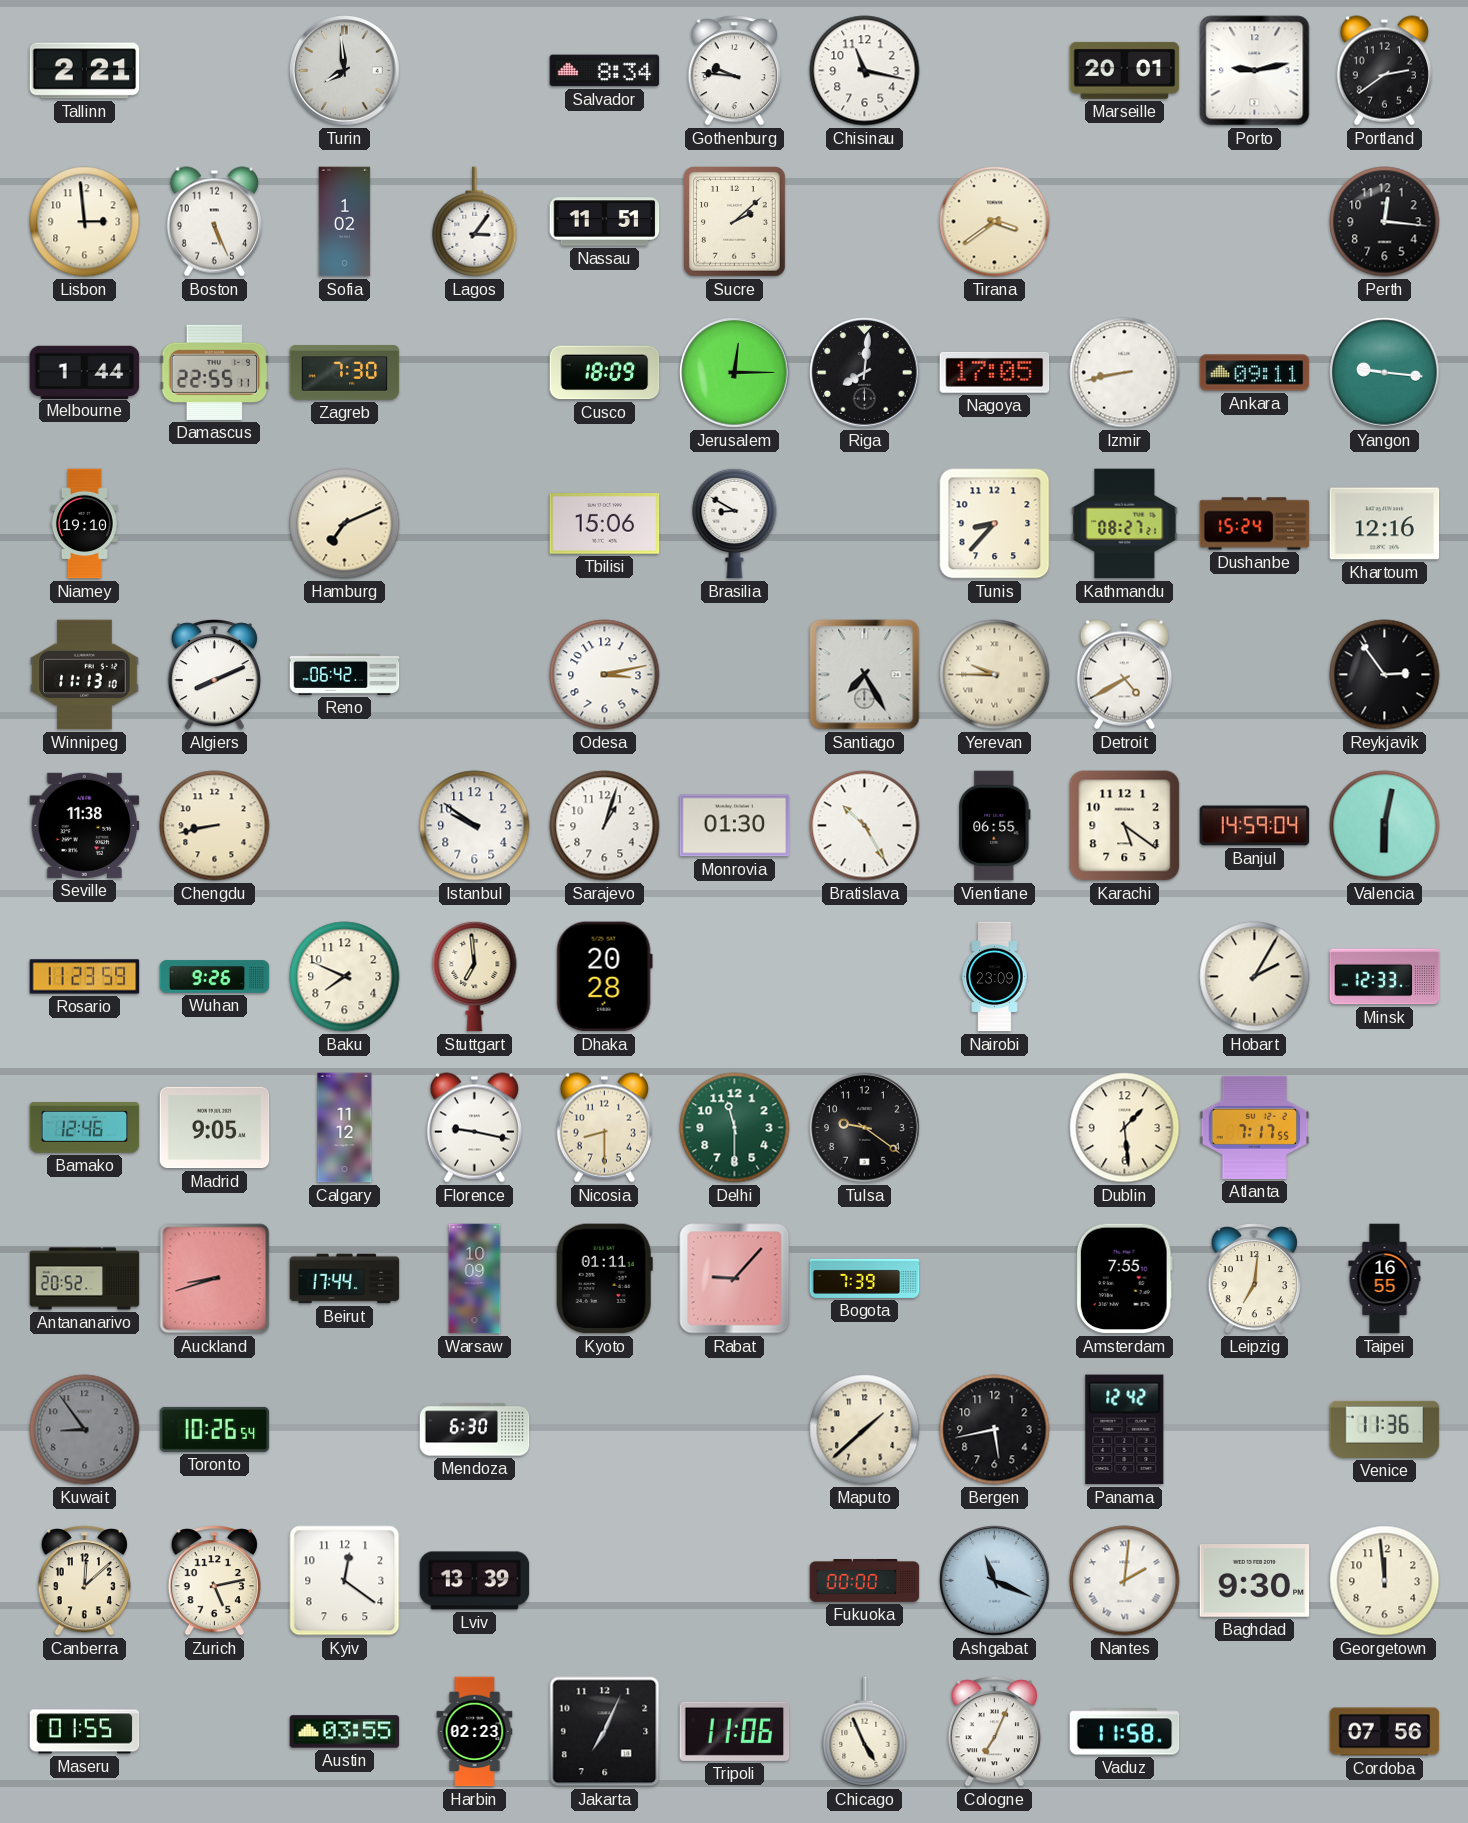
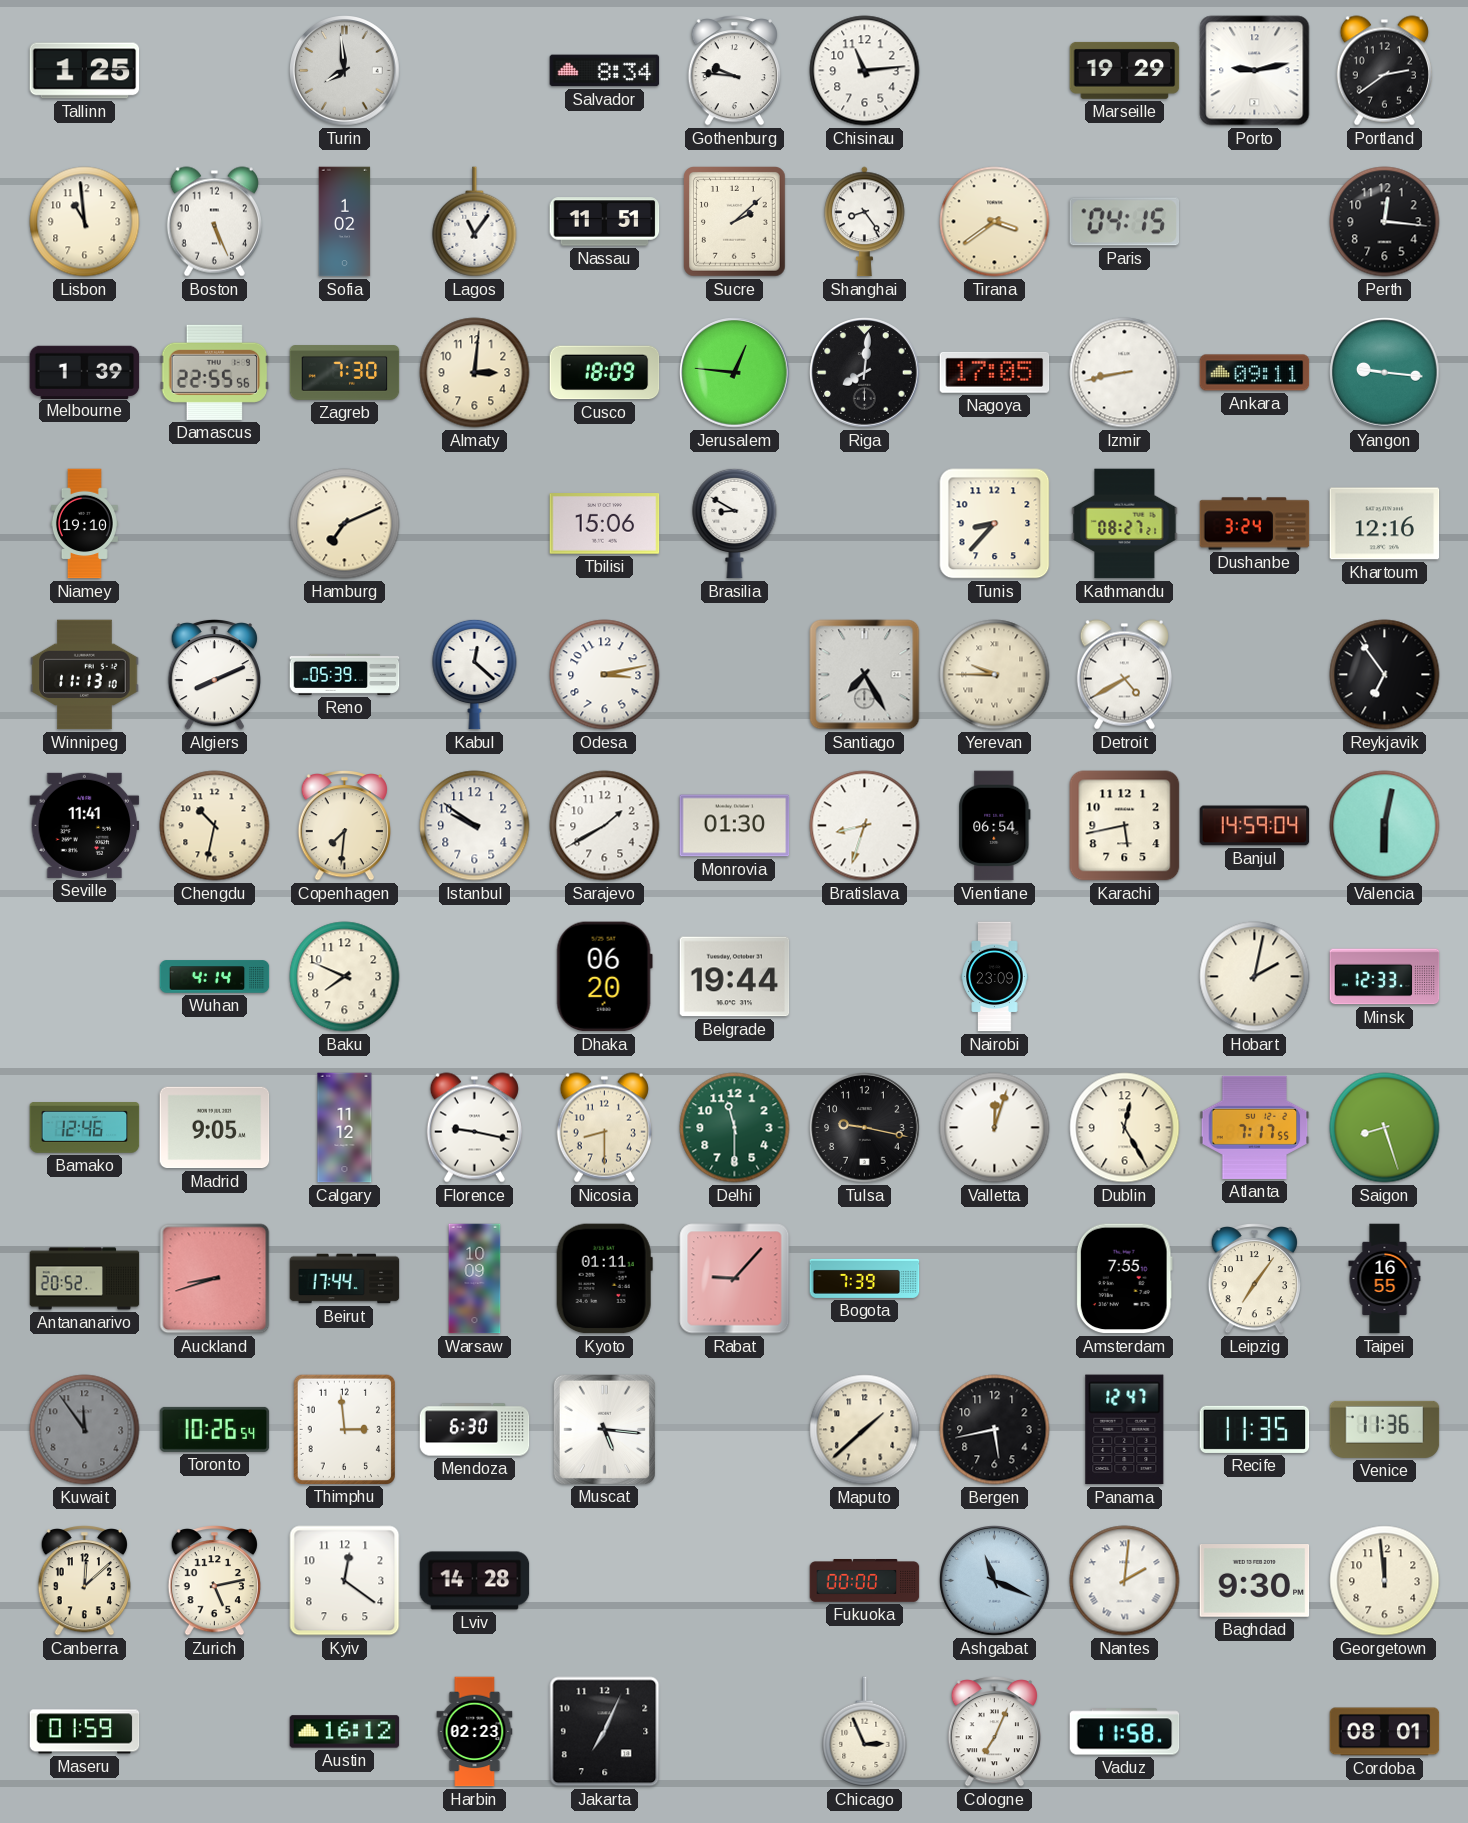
Tallinn: 2:21 -> 1:25
Chisinau: 11:17 -> 11:14
Marseille: 20:01 -> 19:29
Lisbon: 2:59 -> 10:59
Lagos: 3:06 -> 11:06
Shanghai: none -> 8:24
Paris: none -> 04:15
Melbourne: 1:44 -> 1:39
Damascus: 22:55:11 -> 22:55:56
Almaty: none -> 3:01
Jerusalem: 12:15 -> 12:46
Dushanbe: 15:24 -> 3:24
Reno: 06:42 -> 05:39
Kabul: none -> 12:22
Reykjavik: 2:54 -> 6:54
Seville: 11:38 -> 11:41
Chengdu: 8:43 -> 10:32
Copenhagen: none -> 7:31
Sarajevo: 1:03 -> 1:40
Bratislava: 10:25 -> 8:33
Vientiane: 06:55 -> 06:54
Karachi: 5:21 -> 5:43
Rosario: 11:23 -> none
Wuhan: 9:26 -> 4:14
Stuttgart: 6:59 -> none
Dhaka: 20:28 -> 06:20
Belgrade: none -> 19:44
Hobart: 2:05 -> 2:02
Tulsa: 9:21 -> 9:17
Valletta: none -> 12:03
Dublin: 1:29 -> 12:25
Saigon: none -> 8:27
Leipzig: 7:01 -> 7:06
Kuwait: 8:54 -> 11:54
Thimphu: none -> 2:59
Muscat: none -> 5:16
Panama: 12:42 -> 12:47
Recife: none -> 11:35
Lviv: 13:39 -> 14:28
Maseru: 01:55 -> 01:59
Austin: 03:55 -> 16:12
Tripoli: 11:06 -> none
Chicago: 4:56 -> 2:56
Cordoba: 07:56 -> 08:01
